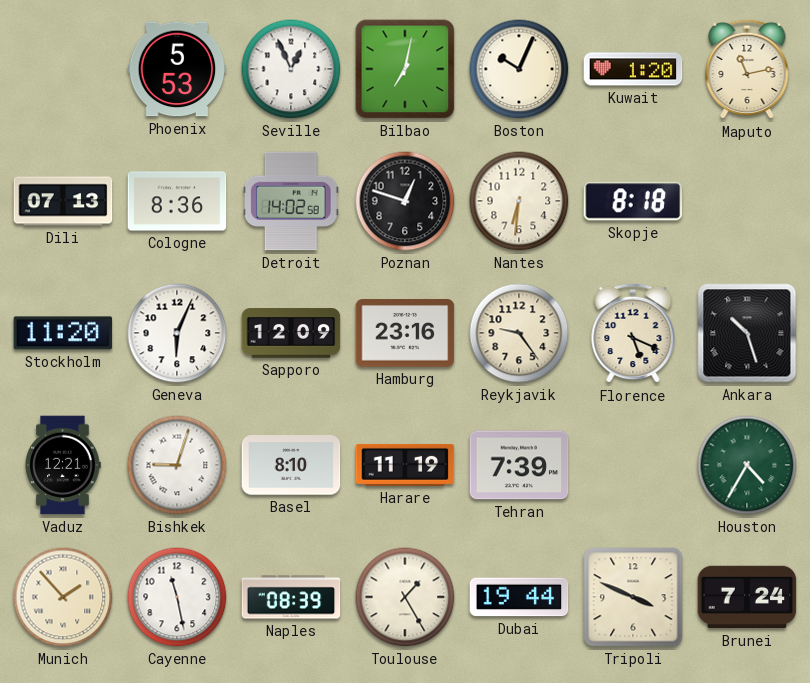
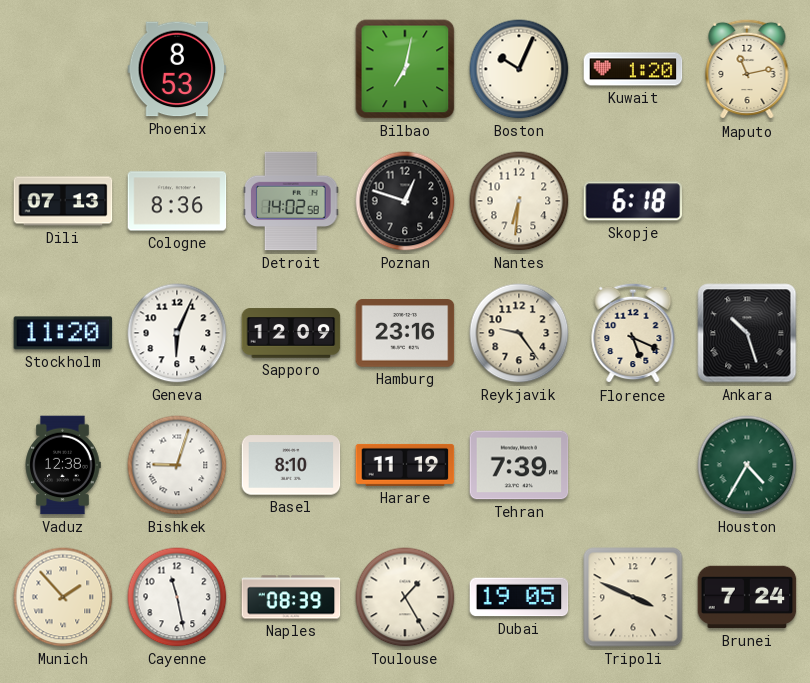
Phoenix: 5:53 -> 8:53
Seville: 12:56 -> none
Skopje: 8:18 -> 6:18
Vaduz: 12:21 -> 12:38
Dubai: 19:44 -> 19:05
